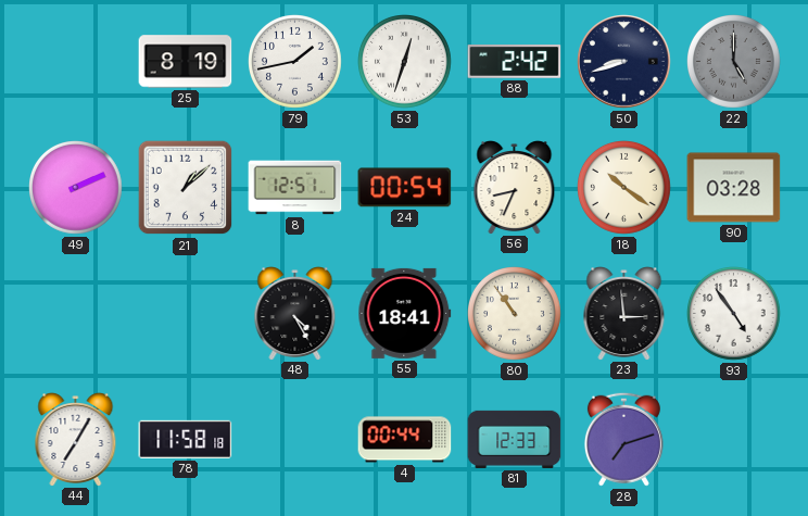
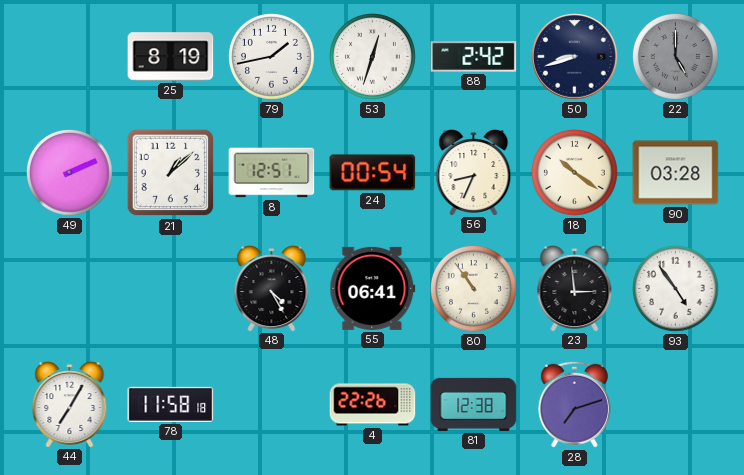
55: 18:41 -> 06:41
4: 00:44 -> 22:26
81: 12:33 -> 12:38
